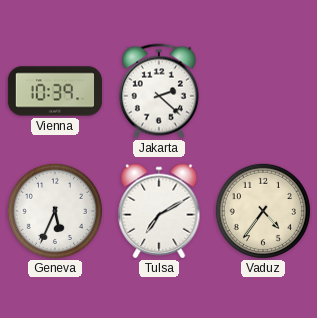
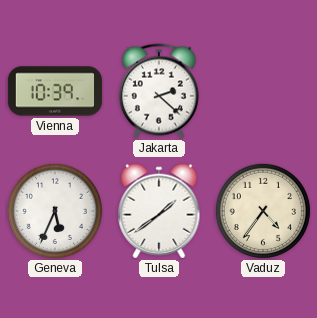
Tulsa: 7:10 -> 1:39
